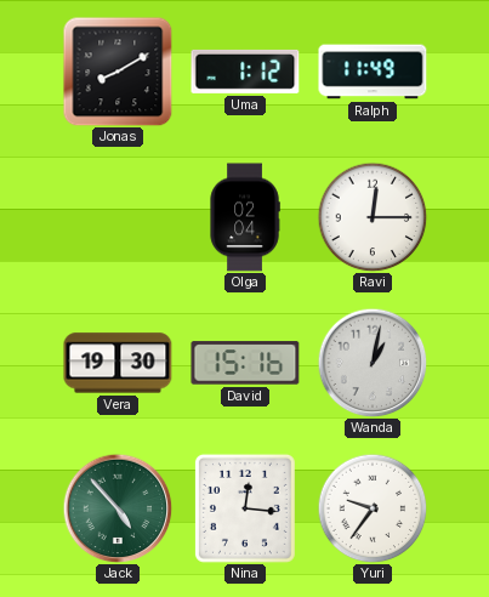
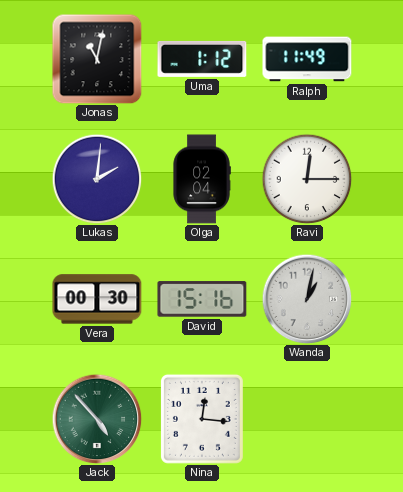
Jonas: 8:10 -> 11:02
Lukas: none -> 2:01
Vera: 19:30 -> 00:30
Yuri: 9:36 -> none
